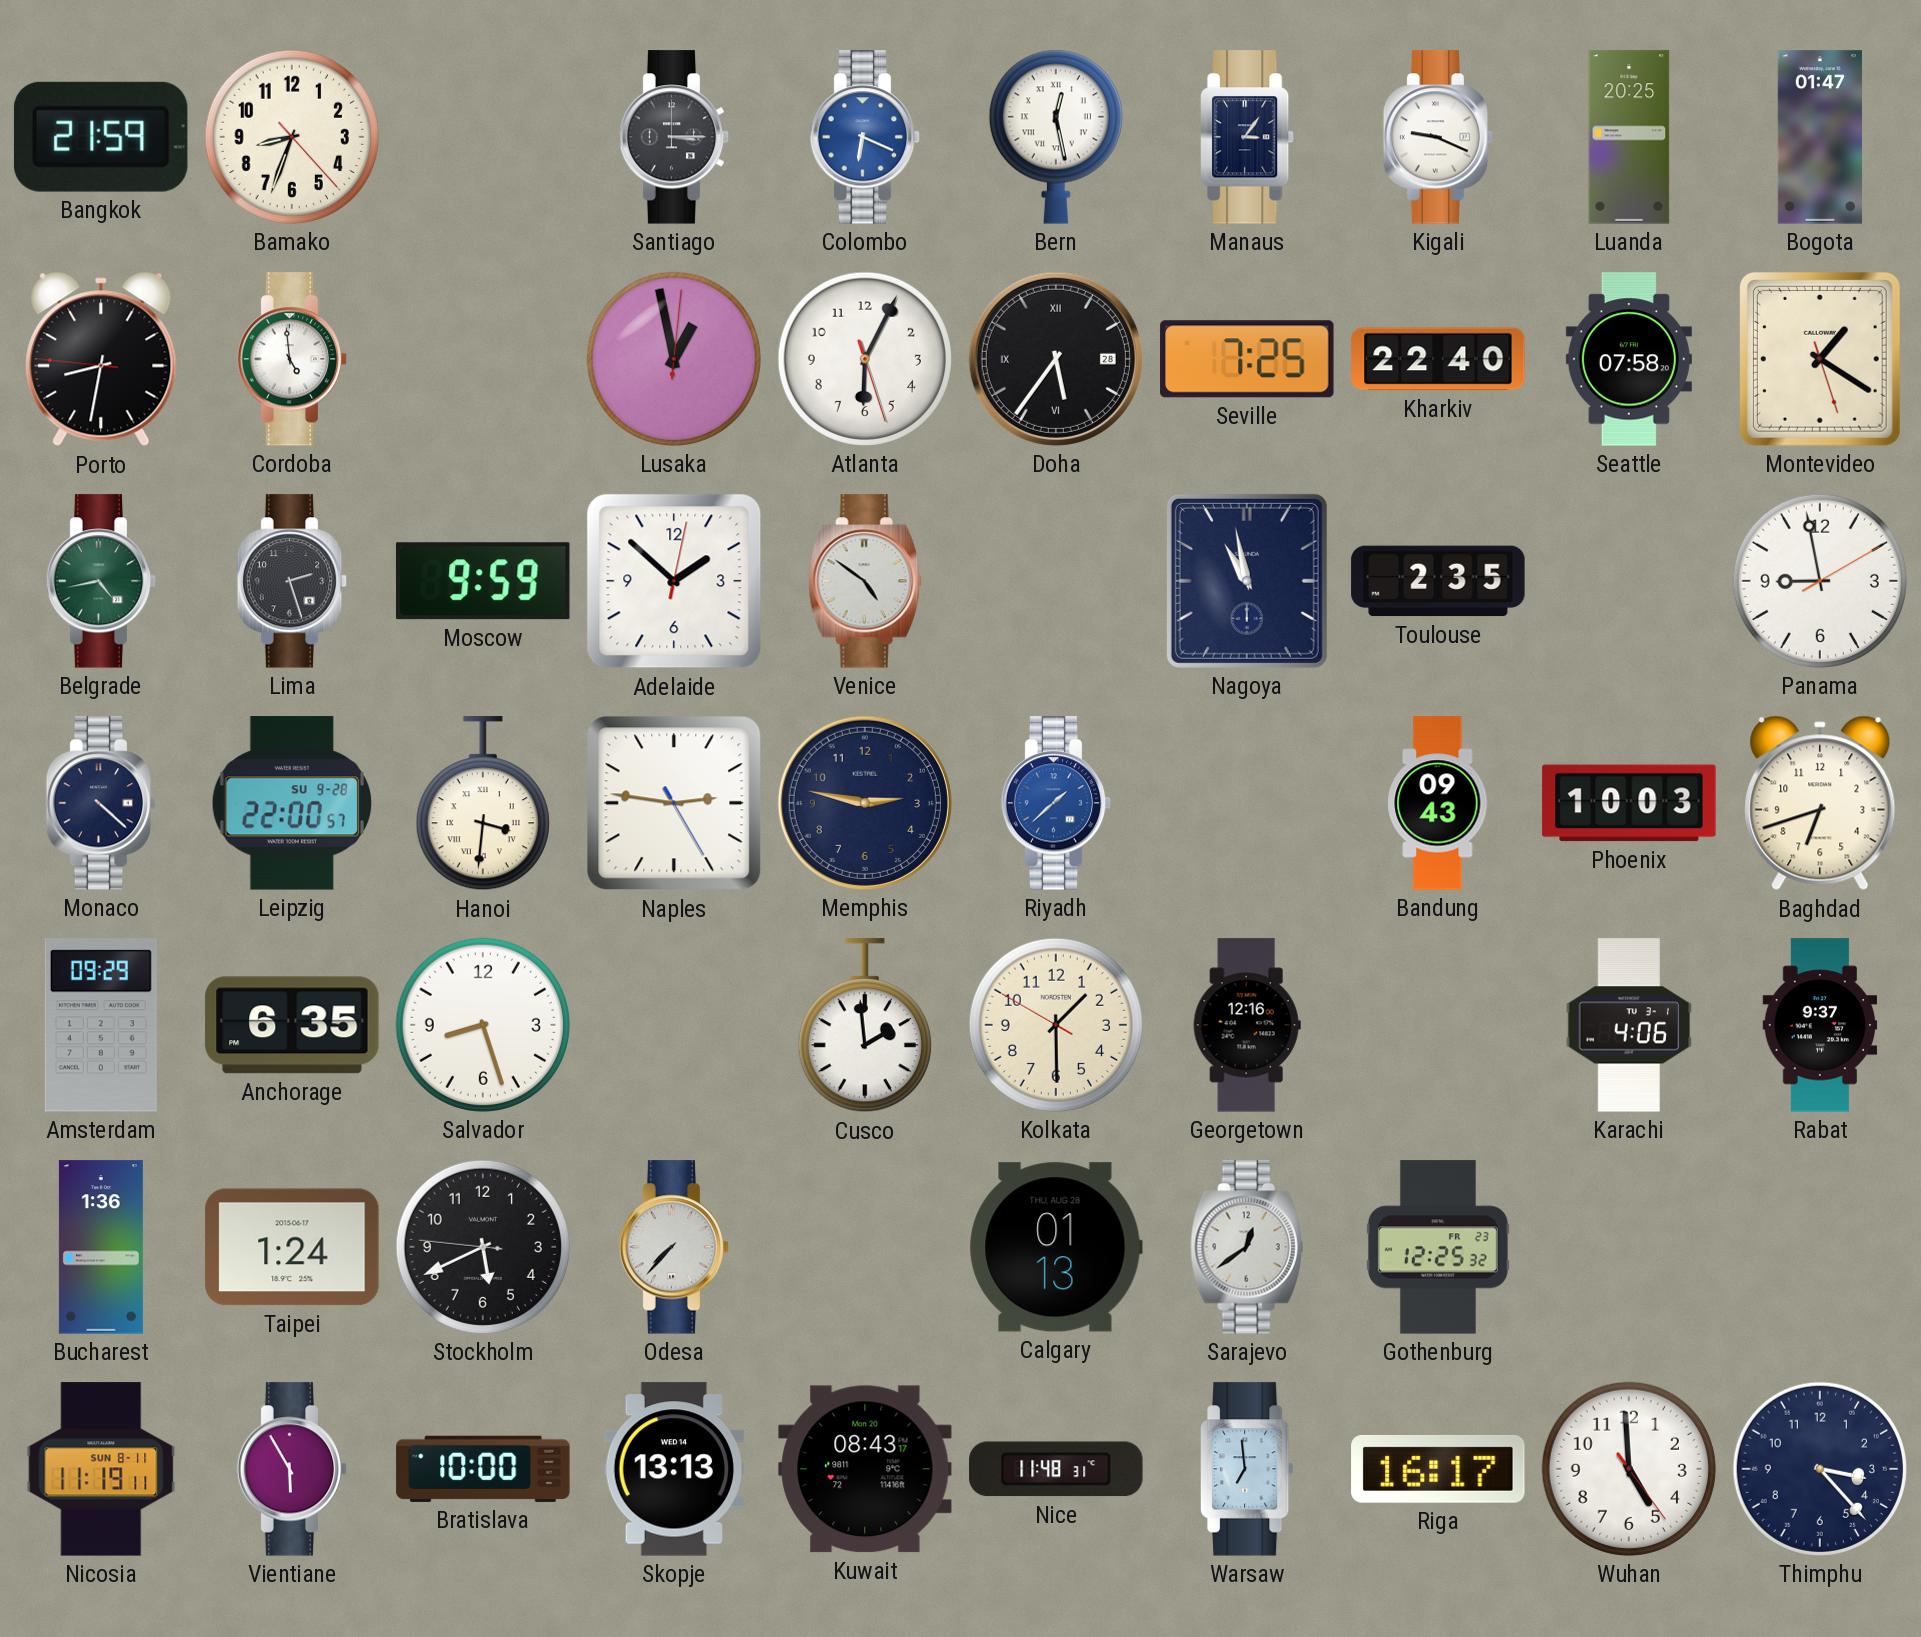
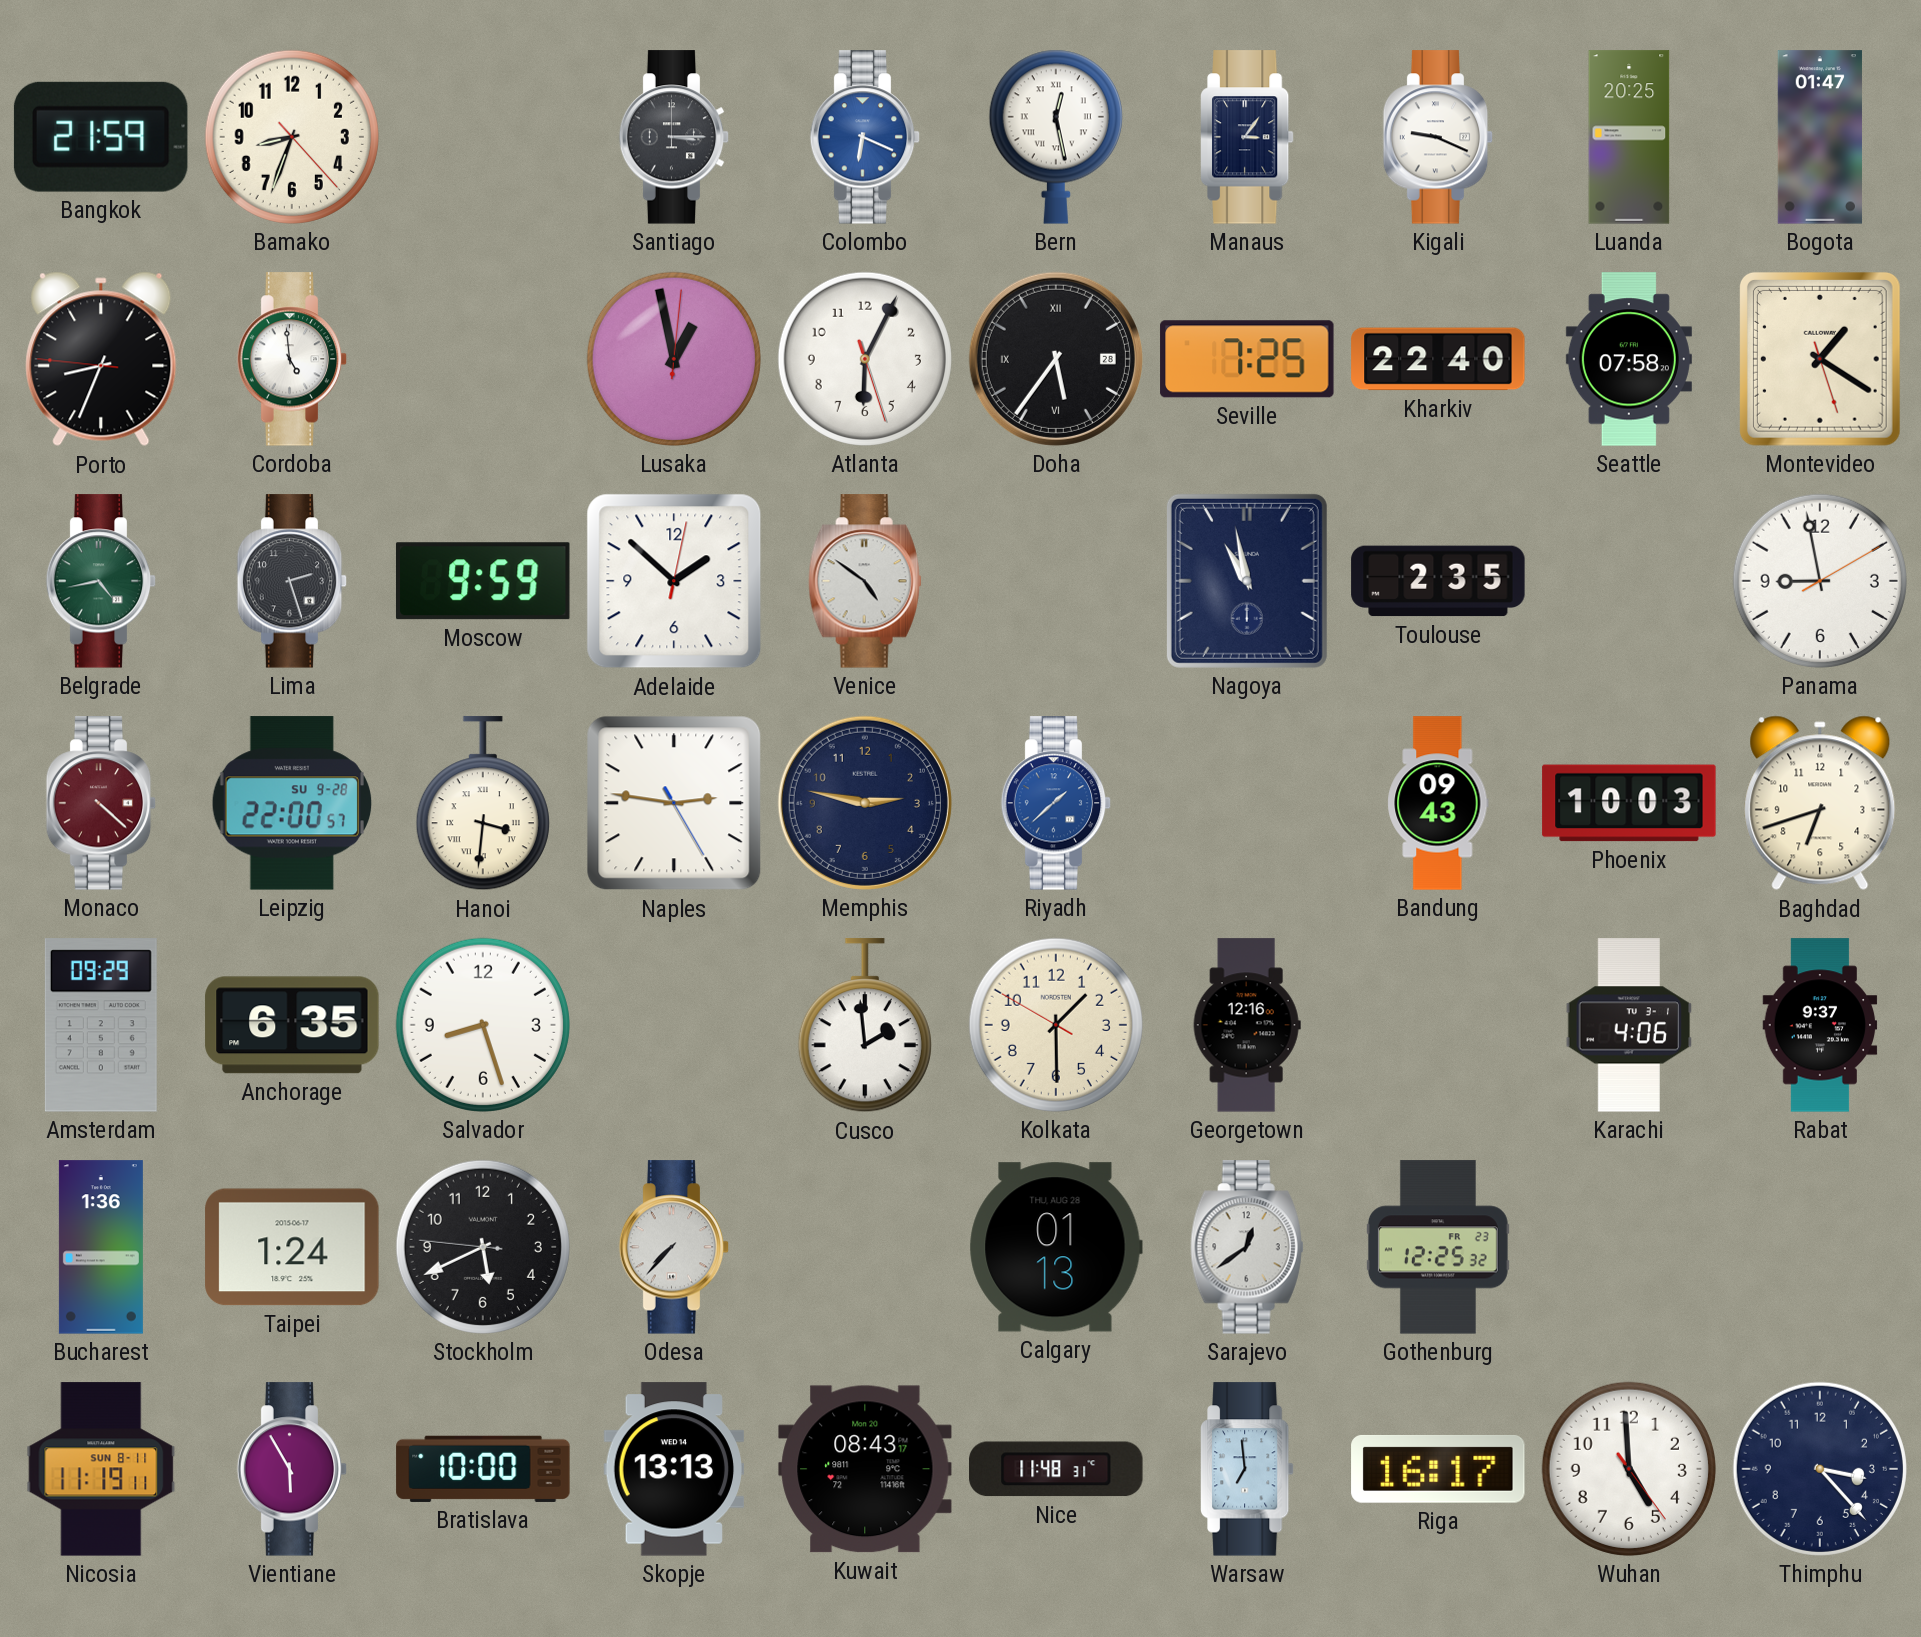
Porto: 8:31 -> 8:33
Monaco dial: navy -> burgundy
